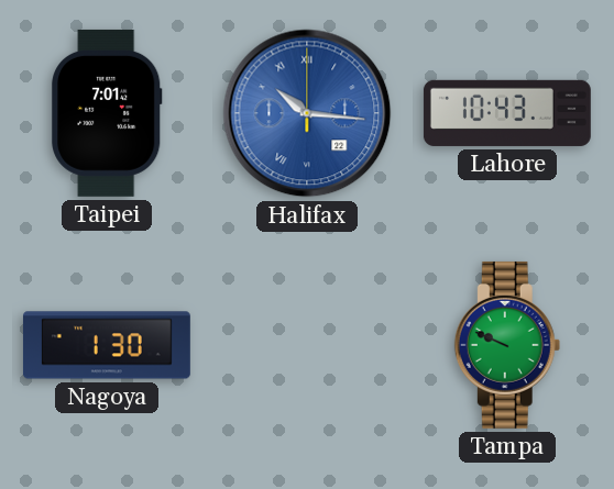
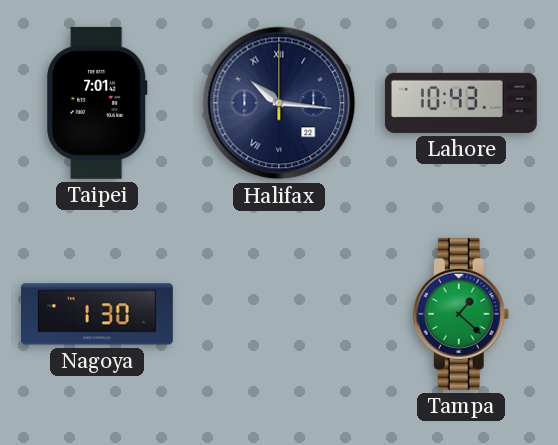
Halifax dial: blue -> navy
Tampa: 9:49 -> 1:22
